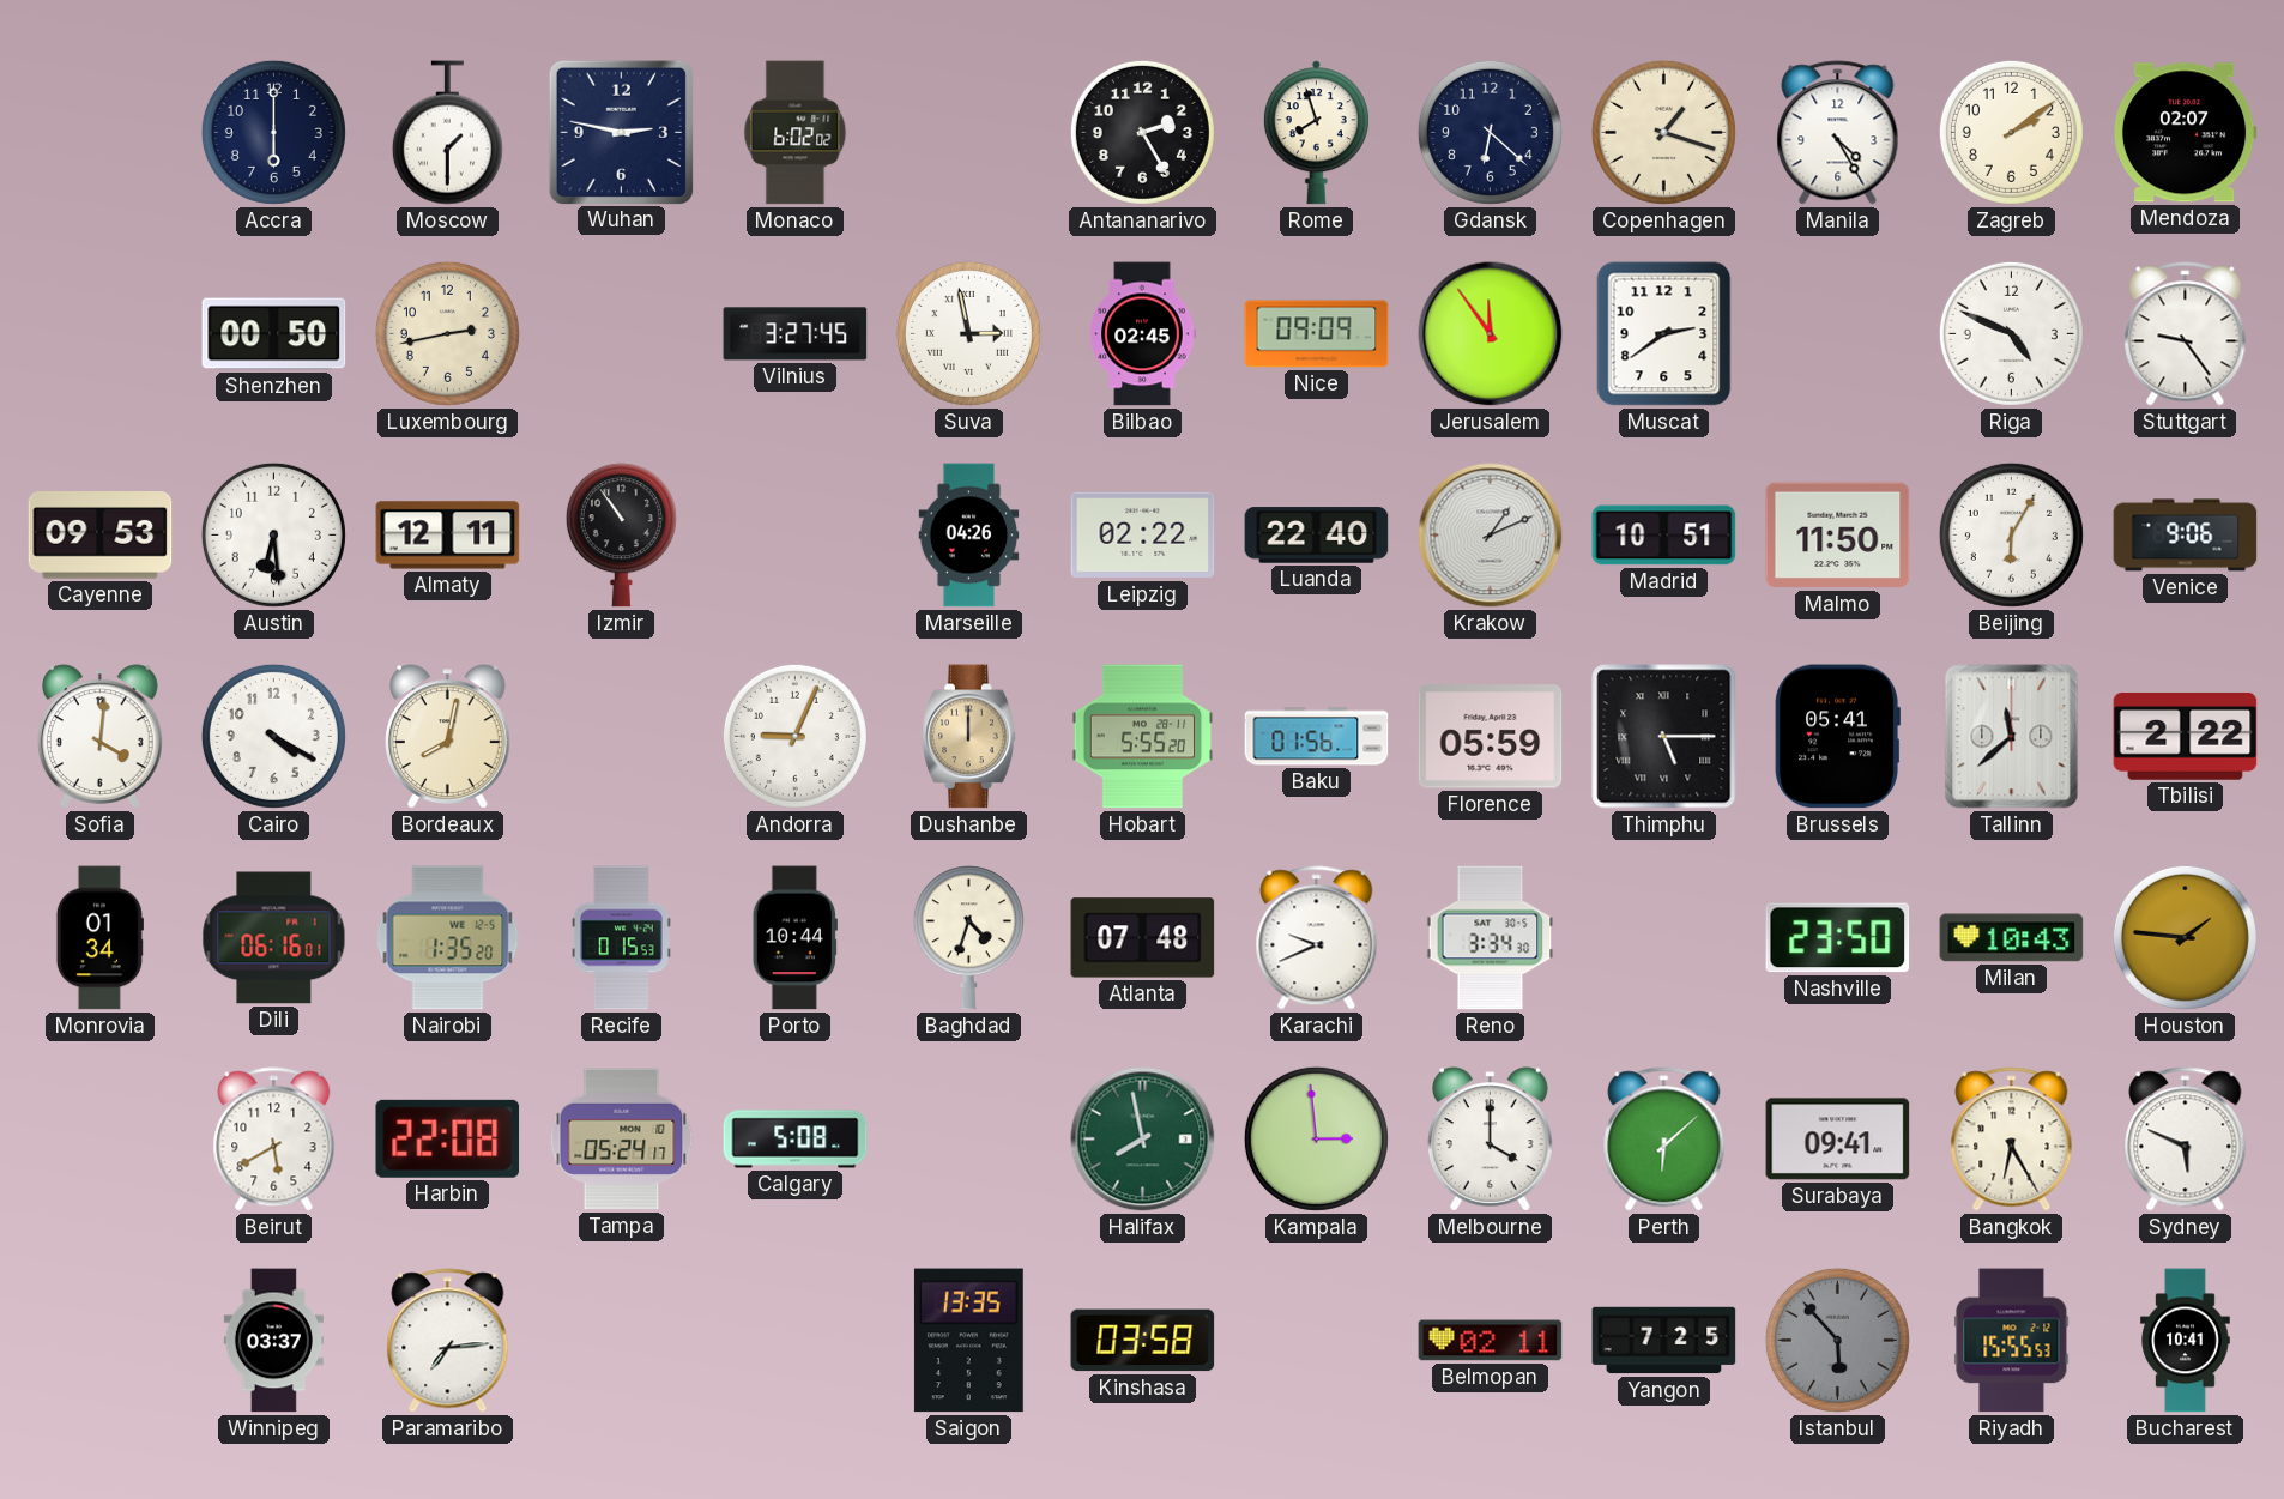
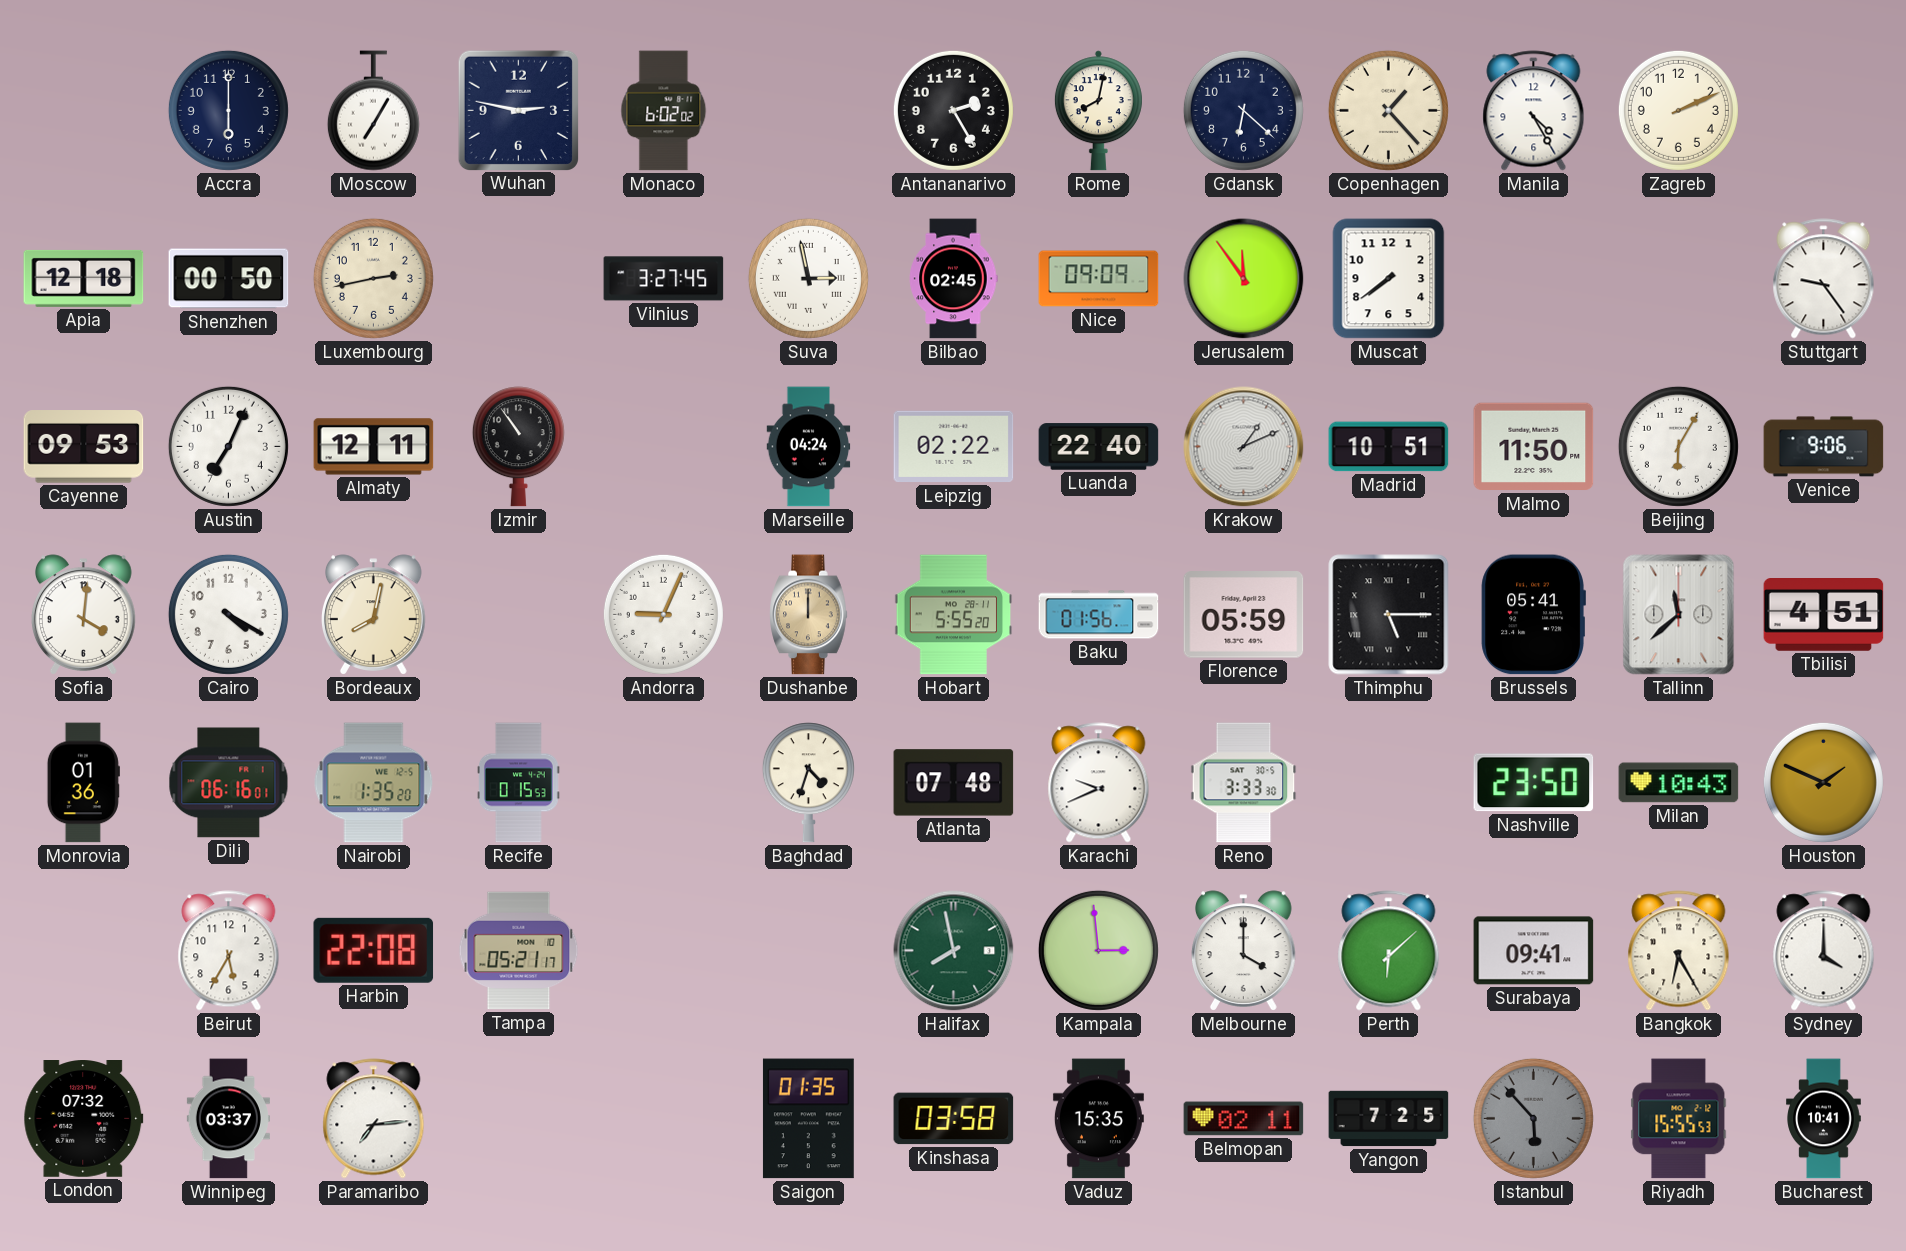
Moscow: 1:30 -> 7:05
Rome: 7:57 -> 8:02
Copenhagen: 1:18 -> 1:23
Zagreb: 2:09 -> 2:11
Mendoza: 02:07 -> none
Apia: none -> 12:18
Muscat: 2:39 -> 7:39
Riga: 4:49 -> none
Austin: 6:29 -> 7:04
Marseille: 04:26 -> 04:24
Tbilisi: 2:22 -> 4:51
Monrovia: 01:34 -> 01:36
Porto: 10:44 -> none
Reno: 3:34 -> 3:33
Houston: 1:46 -> 1:49
Beirut: 5:40 -> 5:35
Tampa: 05:24 -> 05:21
Calgary: 5:08 -> none
Sydney: 5:49 -> 4:00
London: none -> 07:32
Saigon: 13:35 -> 01:35
Vaduz: none -> 15:35
